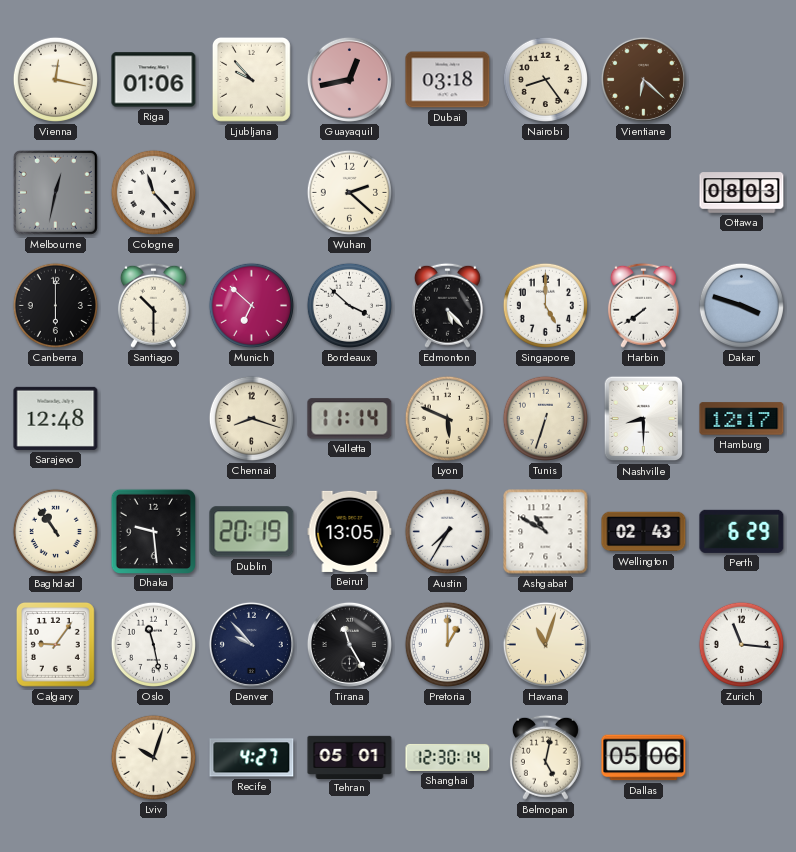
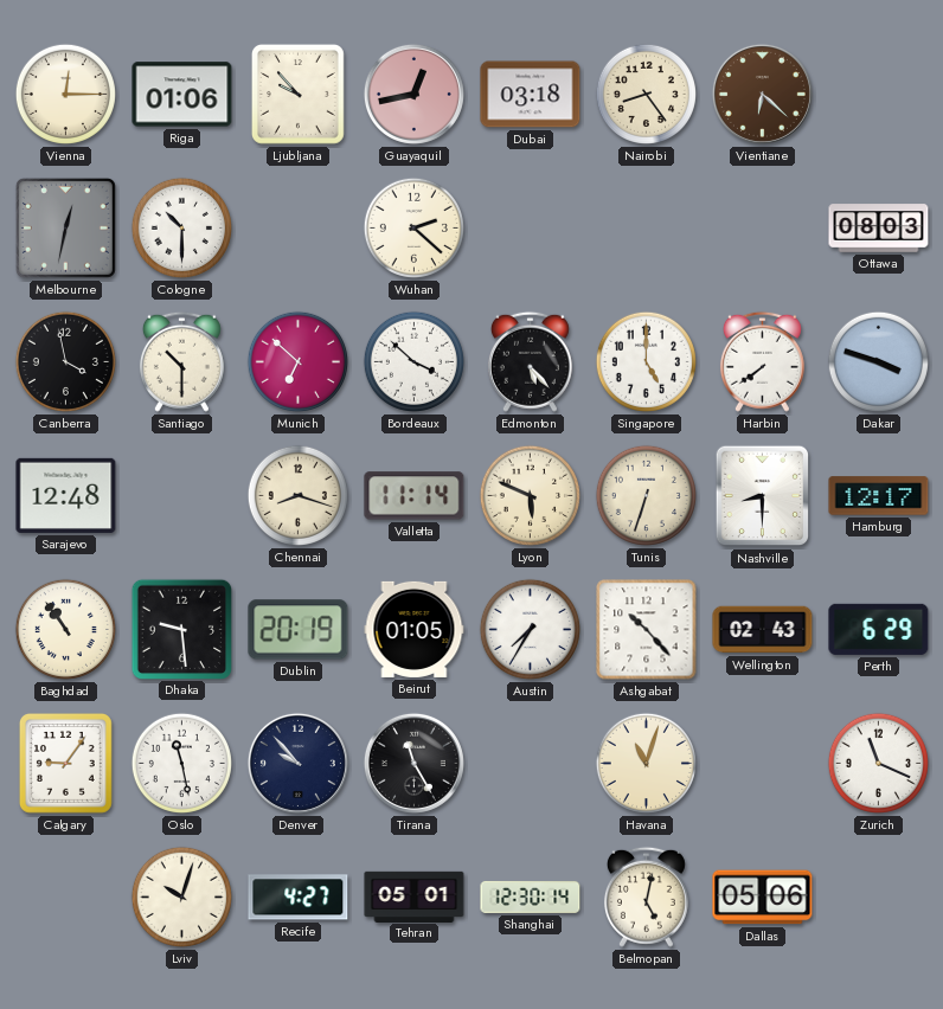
Vienna: 12:17 -> 12:15
Cologne: 11:23 -> 10:30
Canberra: 6:00 -> 3:58
Beirut: 13:05 -> 01:05
Ashgabat: 10:50 -> 10:23
Pretoria: 1:00 -> none
Zurich: 11:16 -> 11:19
